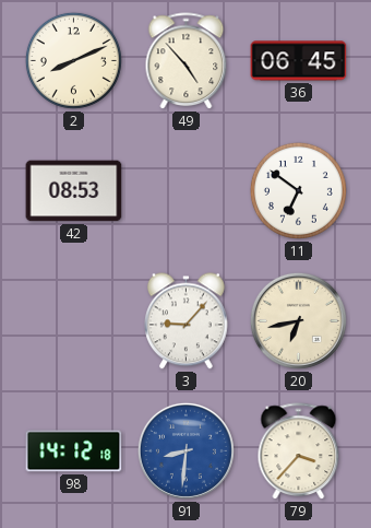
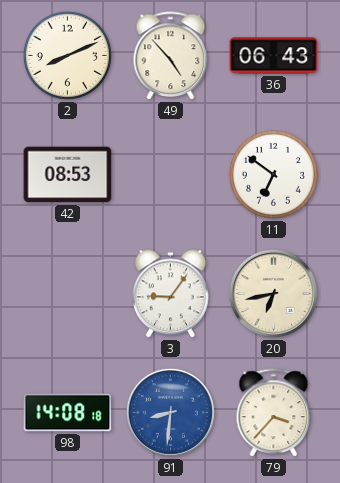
36: 06:45 -> 06:43
3: 9:07 -> 9:06
98: 14:12 -> 14:08
